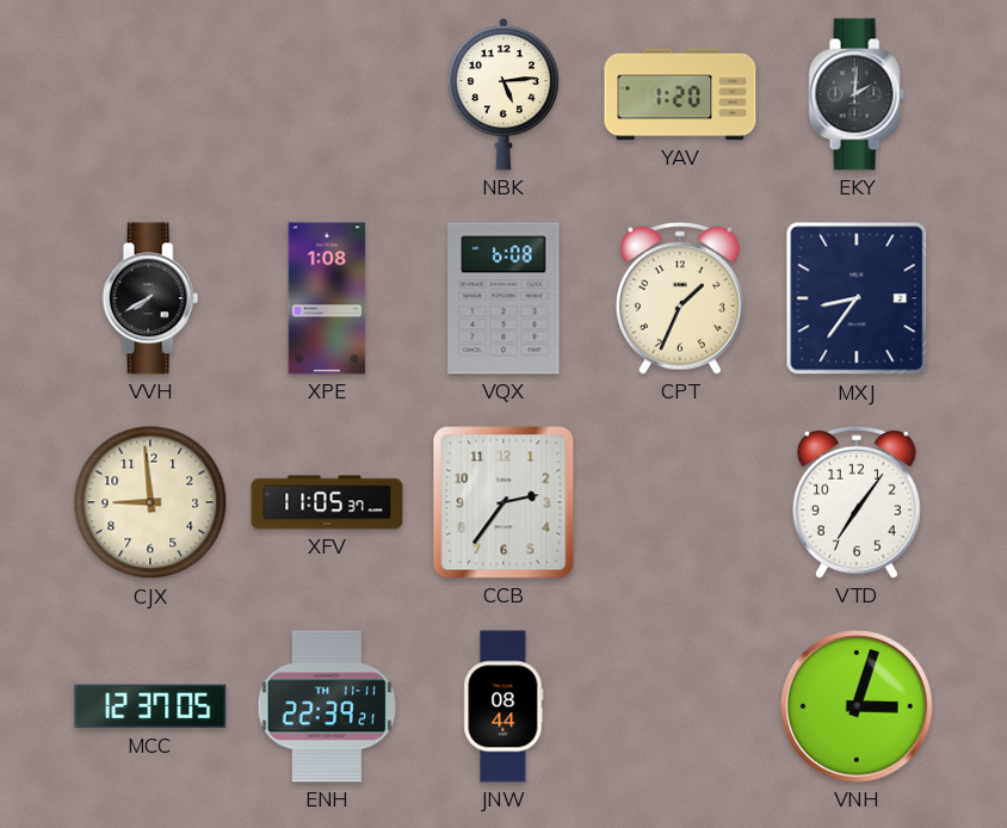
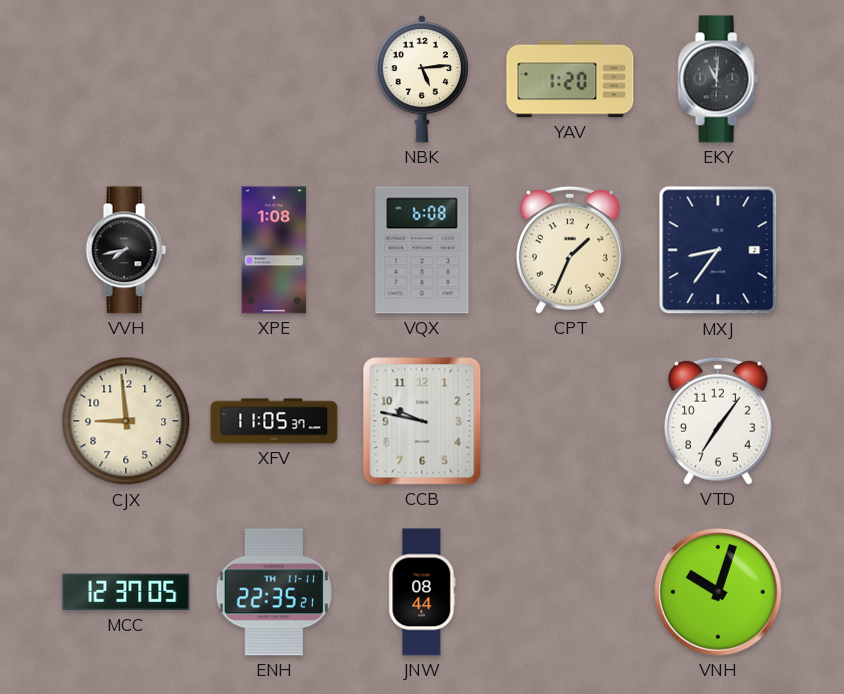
EKY: 2:01 -> 11:01
VVH: 7:40 -> 7:43
CCB: 2:36 -> 9:47
ENH: 22:39 -> 22:35
VNH: 3:03 -> 10:03
